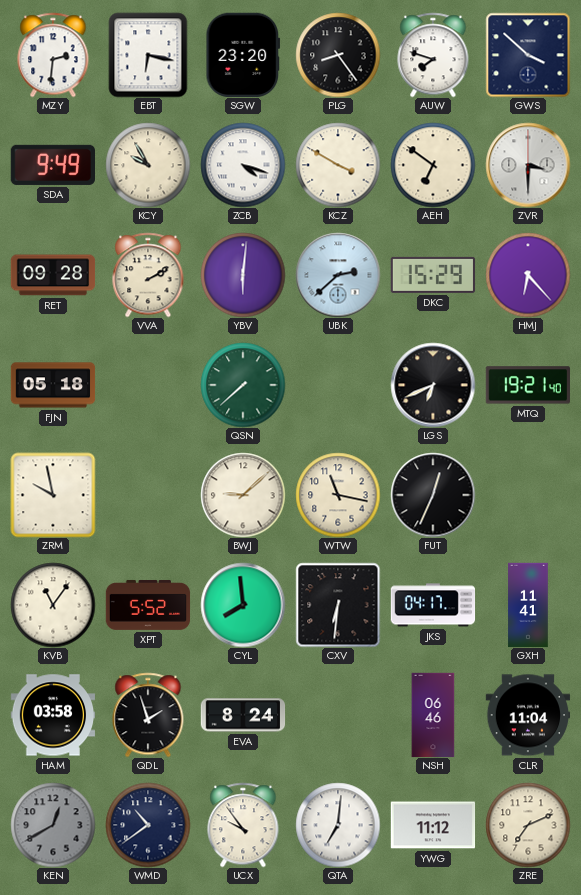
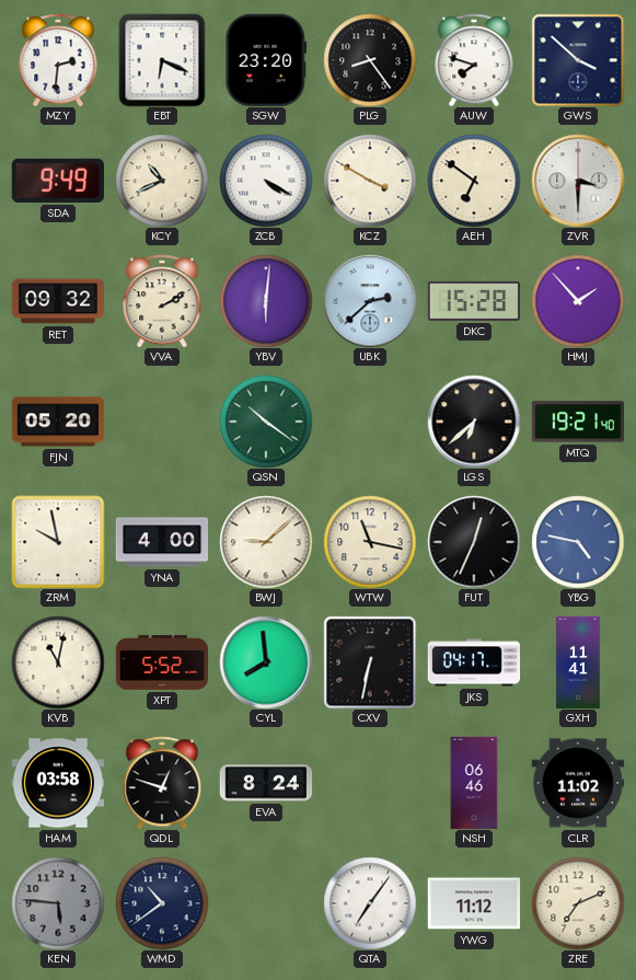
EBT: 6:17 -> 6:19
KCY: 9:55 -> 10:41
ZCB: 4:18 -> 4:20
RET: 09:28 -> 09:32
DKC: 15:29 -> 15:28
HMJ: 6:23 -> 1:53
FJN: 05:18 -> 05:20
QSN: 7:38 -> 10:21
LGS: 6:41 -> 6:38
YNA: none -> 4:00
YBG: none -> 4:47
KVB: 11:06 -> 11:02
CXV: 6:31 -> 6:32
QDL: 1:57 -> 12:48
CLR: 11:04 -> 11:02
KEN: 12:40 -> 5:46
UCX: 9:54 -> none
QTA: 7:01 -> 7:06
